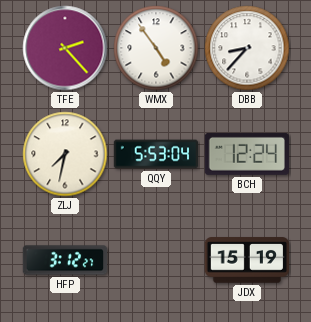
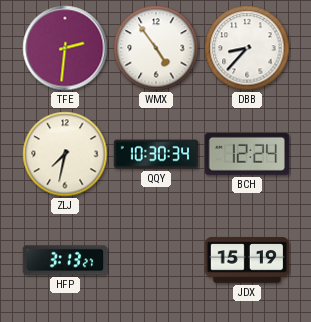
TFE: 2:23 -> 2:31
QQY: 5:53 -> 10:30
HFP: 3:12 -> 3:13
